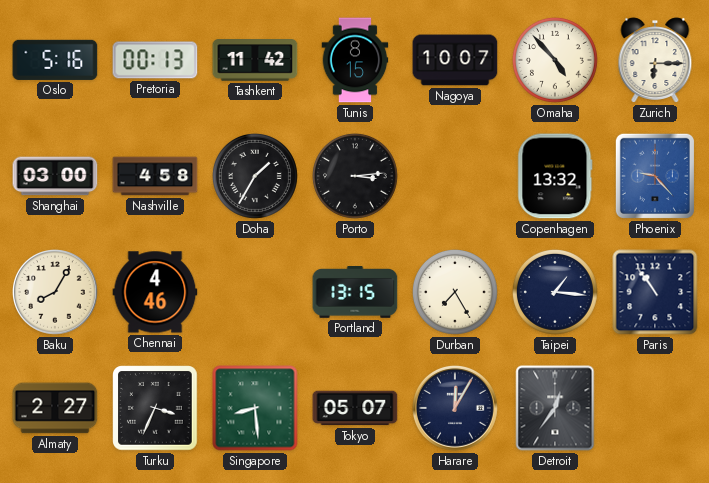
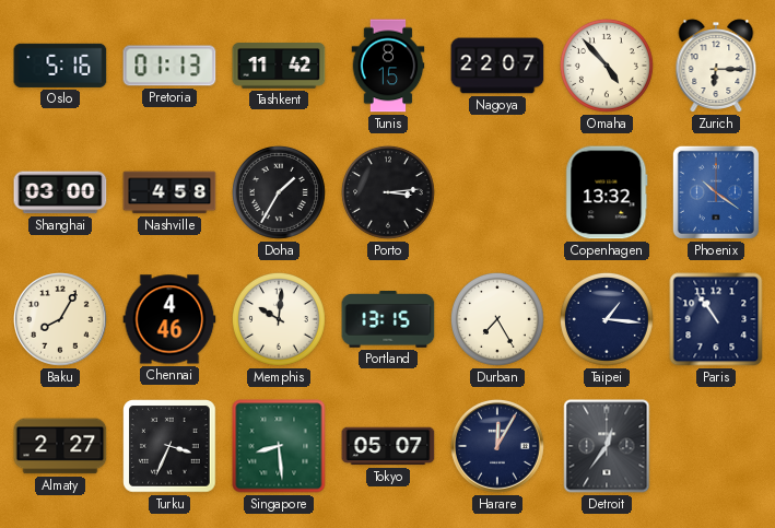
Pretoria: 00:13 -> 01:13
Nagoya: 10:07 -> 22:07
Phoenix: 9:23 -> 10:21
Memphis: none -> 10:01
